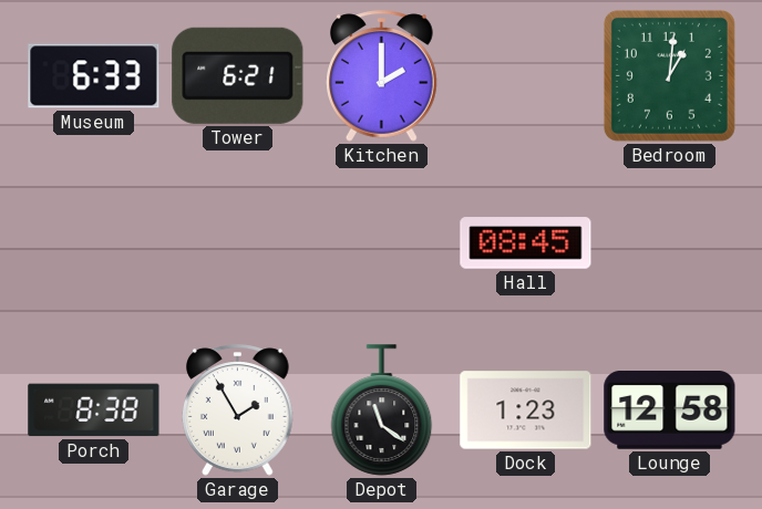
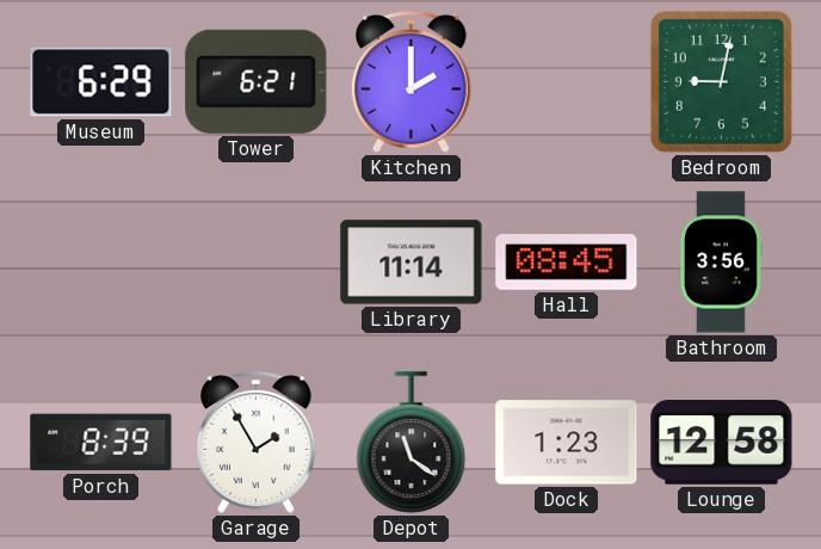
Museum: 6:33 -> 6:29
Bedroom: 1:01 -> 9:02
Library: none -> 11:14
Bathroom: none -> 3:56
Porch: 8:38 -> 8:39
